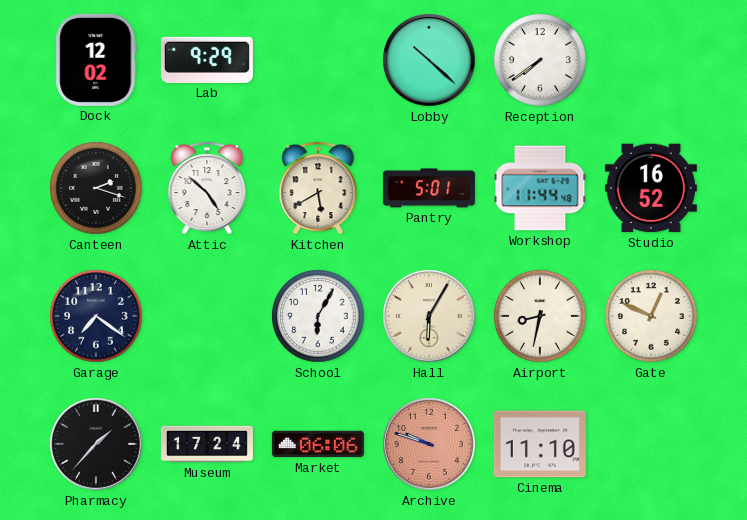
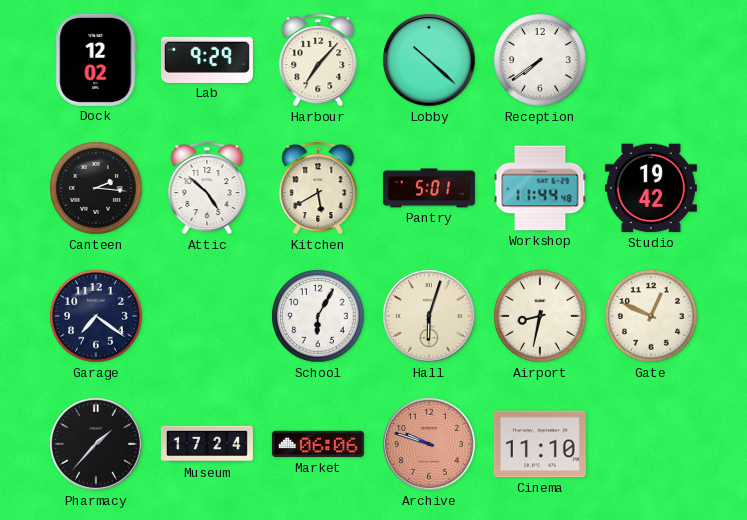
Harbour: none -> 7:07
Canteen: 2:18 -> 2:16
Studio: 16:52 -> 19:42
Hall: 6:05 -> 6:03
